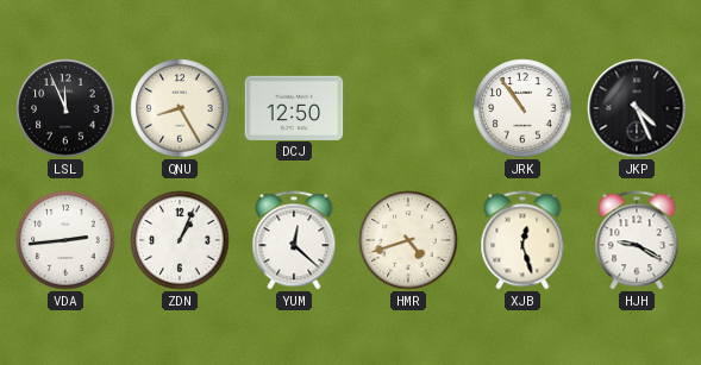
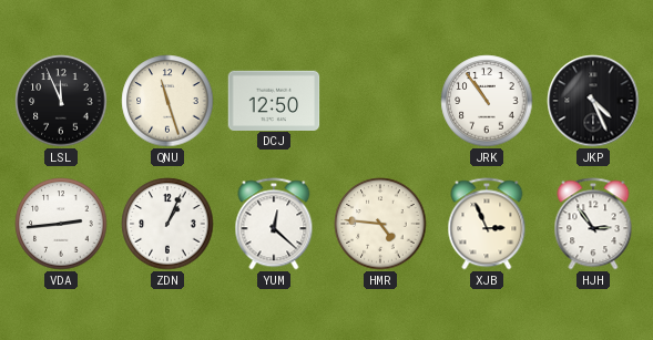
QNU: 8:25 -> 11:27
HMR: 4:42 -> 4:46
XJB: 12:27 -> 2:56
HJH: 9:20 -> 2:54
